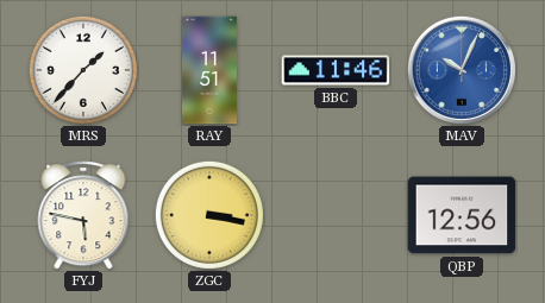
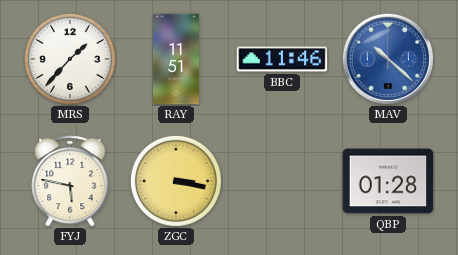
MAV: 10:04 -> 10:22
QBP: 12:56 -> 01:28
